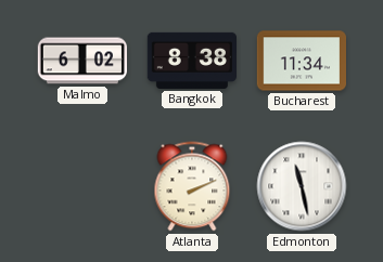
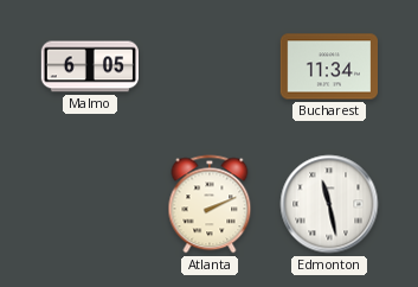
Malmo: 6:02 -> 6:05
Bangkok: 8:38 -> none
